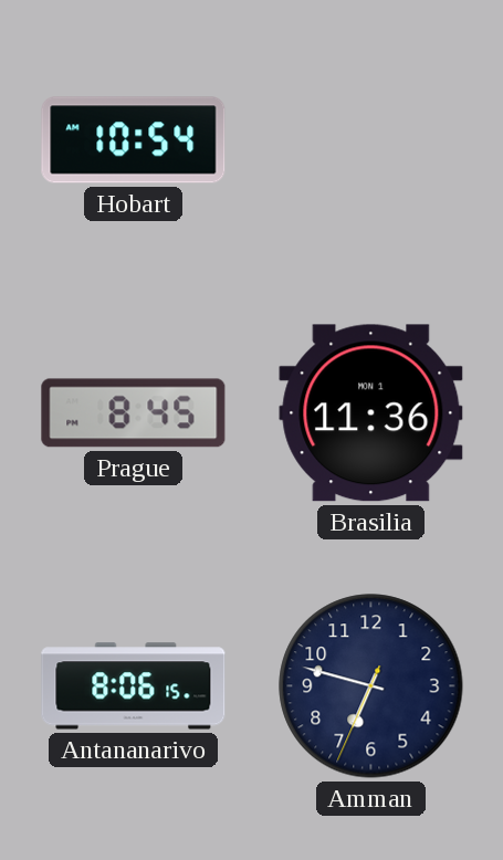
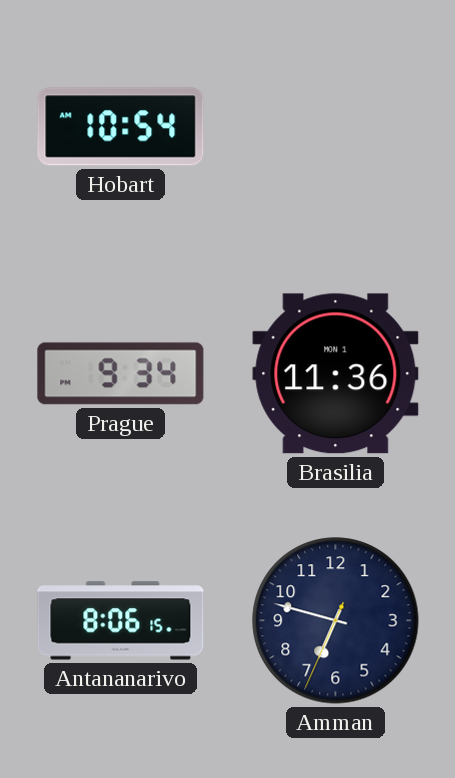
Prague: 8:45 -> 9:34
